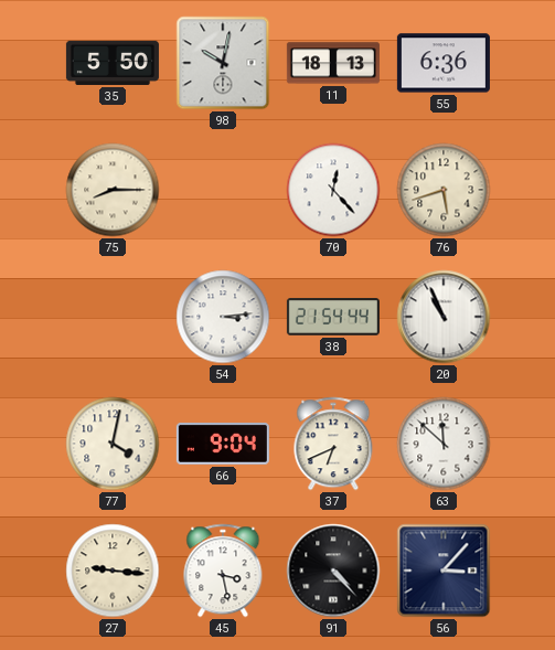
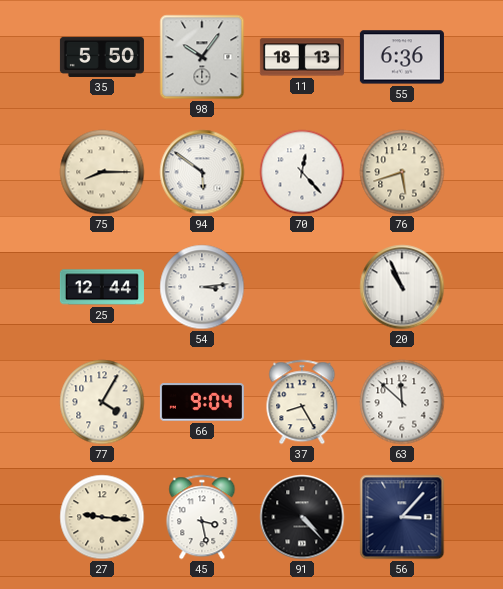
98: 10:02 -> 10:06
94: none -> 5:51
25: none -> 12:44
38: 21:54 -> none
77: 4:02 -> 4:05
37: 6:41 -> 8:25
